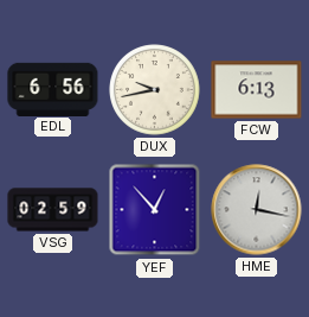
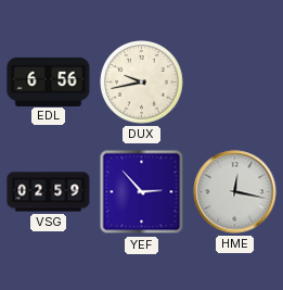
FCW: 6:13 -> none
YEF: 12:53 -> 2:53
